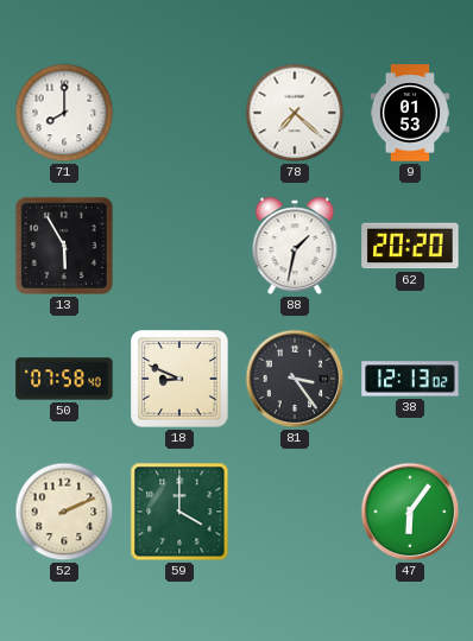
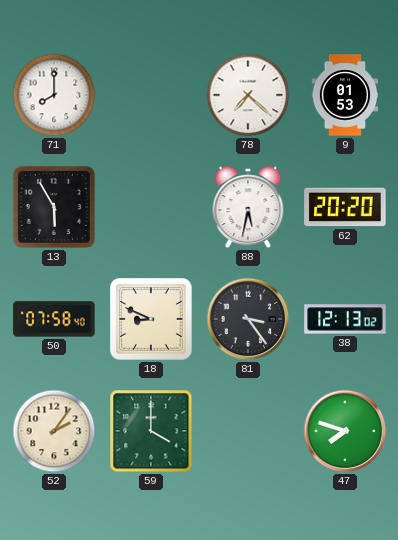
88: 1:32 -> 5:32
52: 2:11 -> 2:06
47: 6:06 -> 7:48
